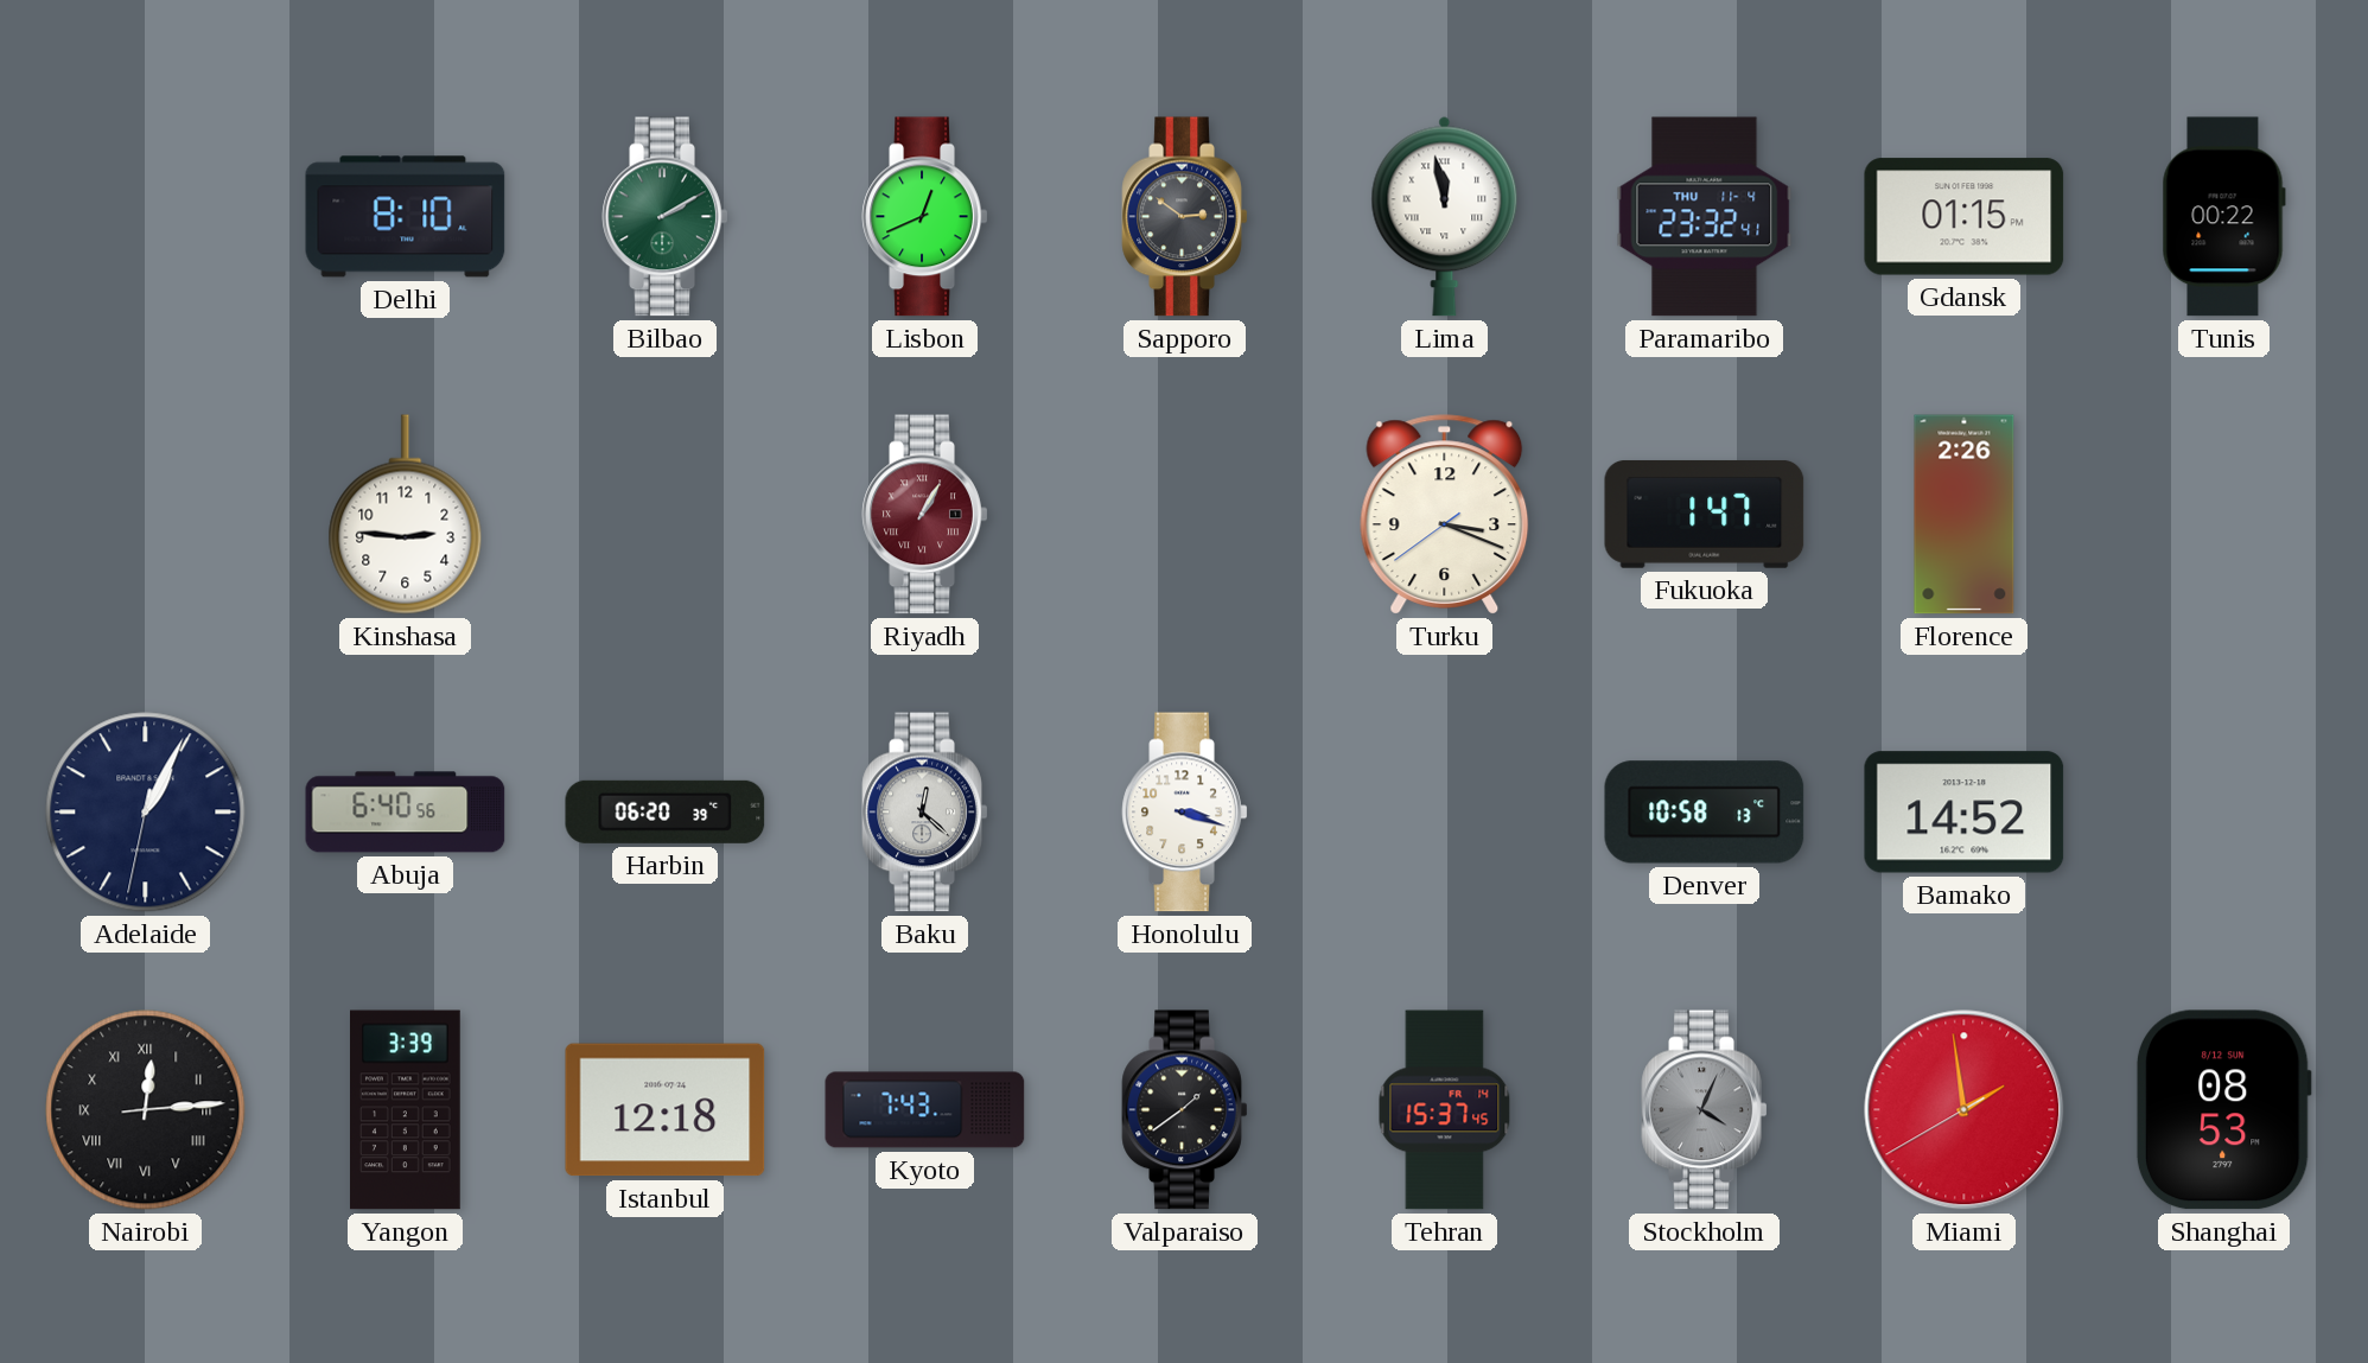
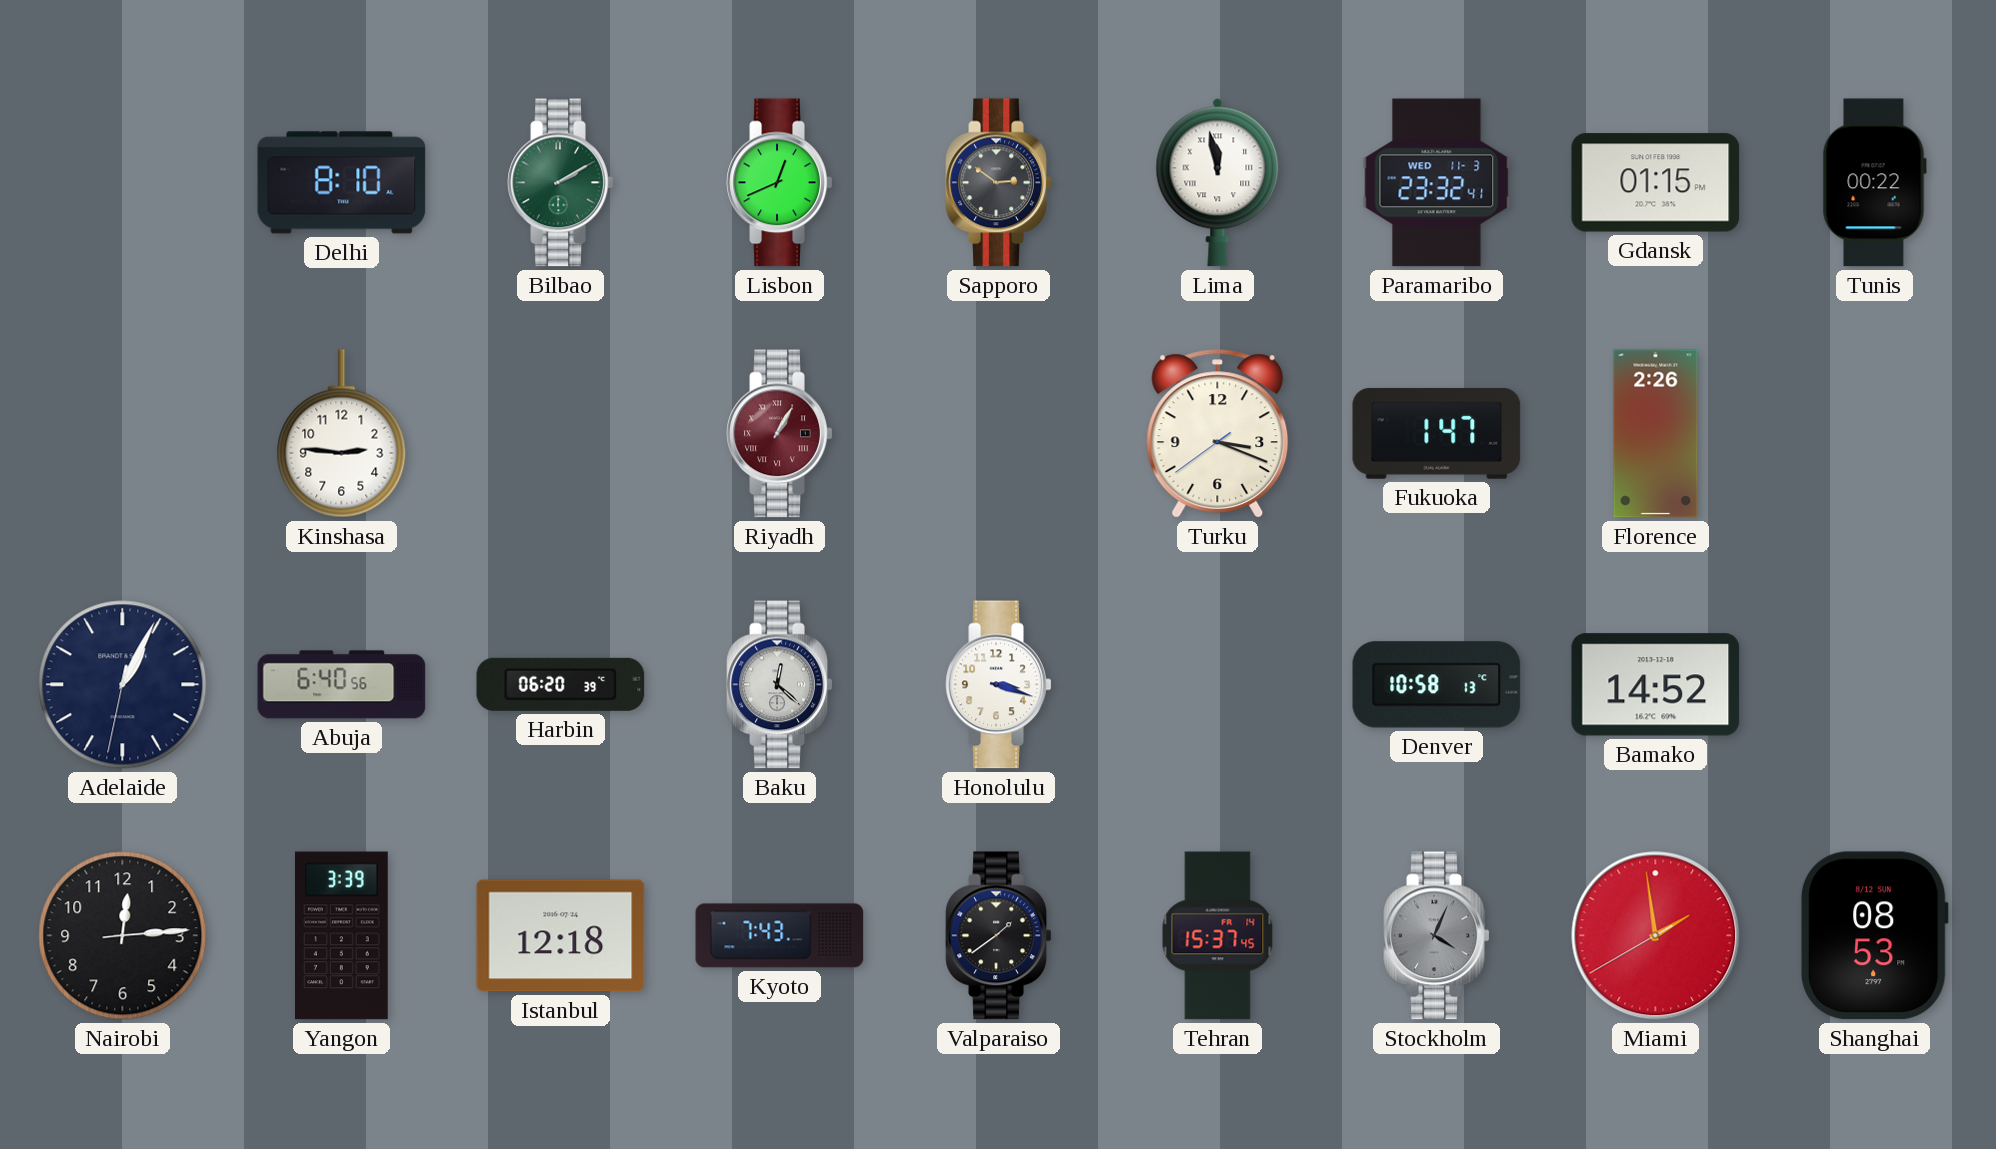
Paramaribo date: THU 11-4 -> WED 11-3
Nairobi numerals: Roman -> Arabic
